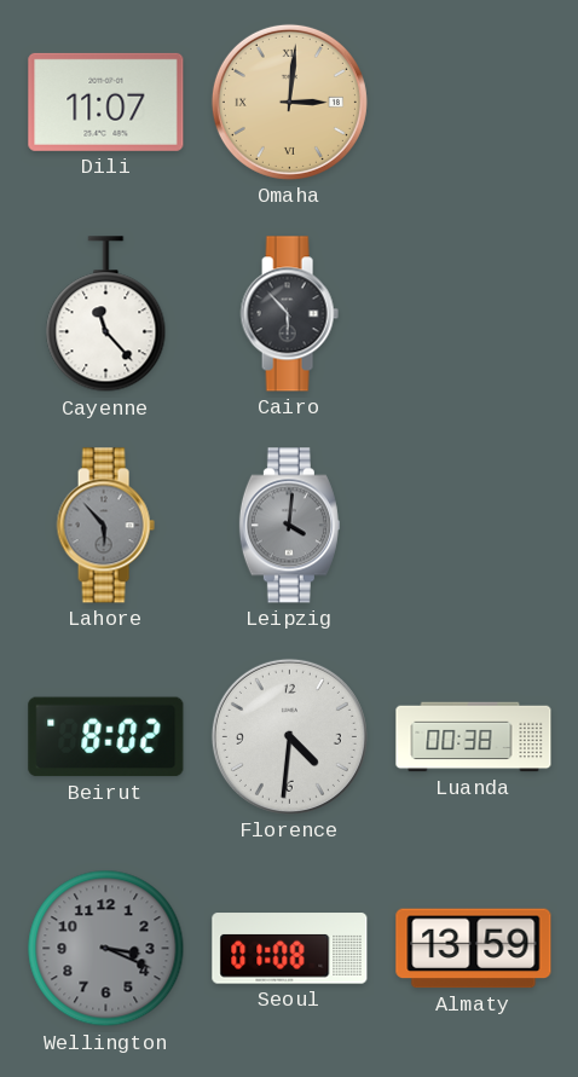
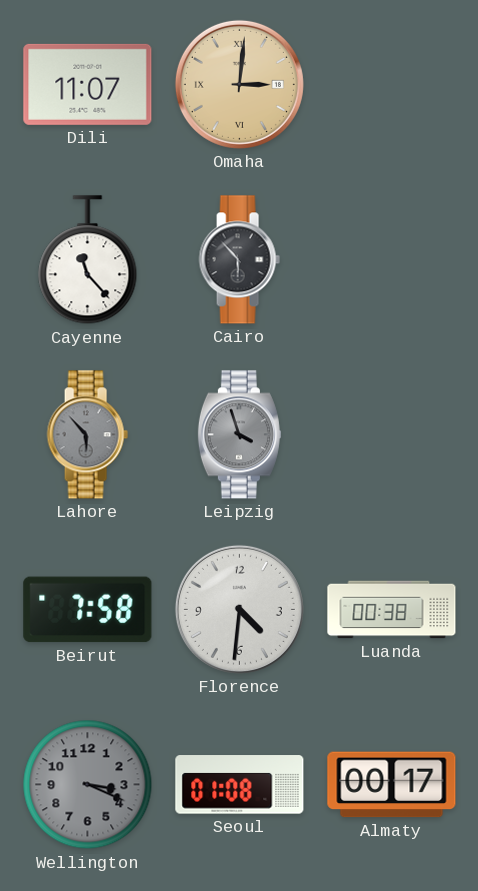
Leipzig: 4:01 -> 3:57
Beirut: 8:02 -> 7:58
Almaty: 13:59 -> 00:17
